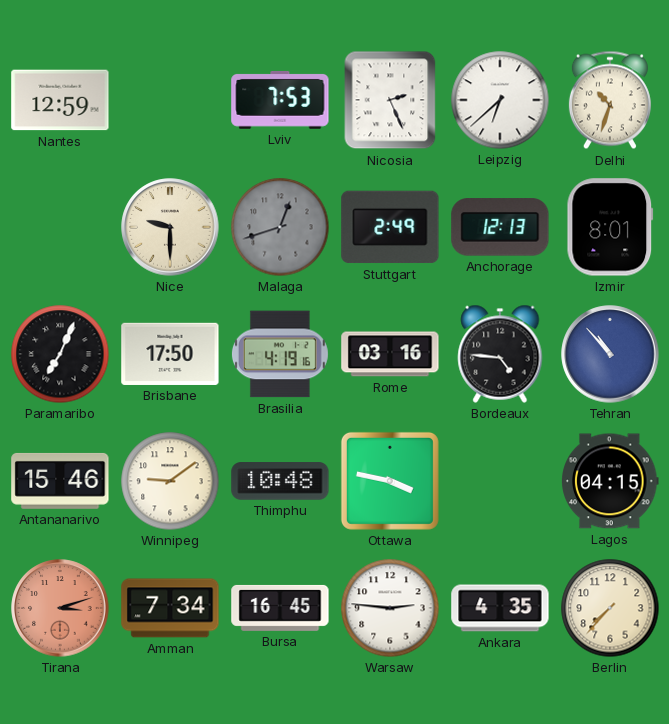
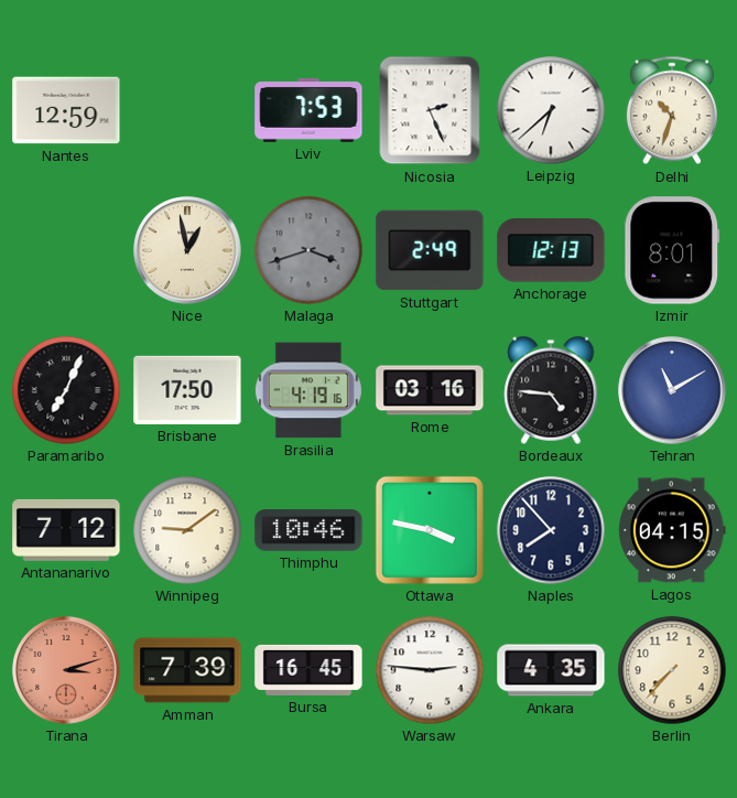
Nice: 9:30 -> 12:58
Malaga: 12:42 -> 3:42
Tehran: 10:53 -> 11:10
Antananarivo: 15:46 -> 7:12
Thimphu: 10:48 -> 10:46
Naples: none -> 7:53
Amman: 7:34 -> 7:39
